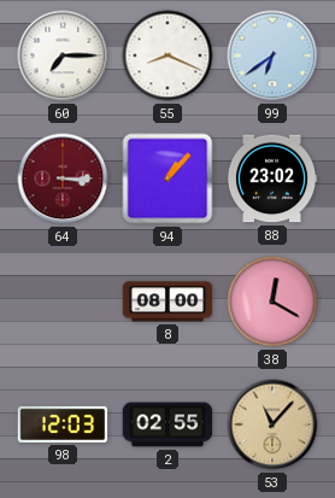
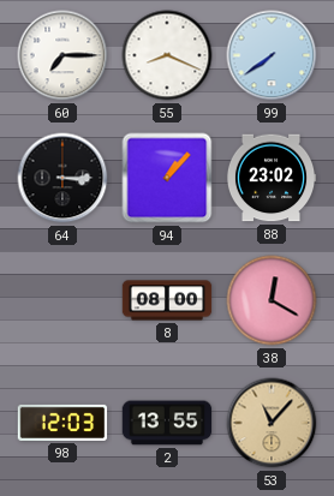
99: 6:39 -> 7:39
64 dial: burgundy -> black
2: 02:55 -> 13:55
